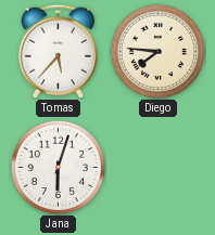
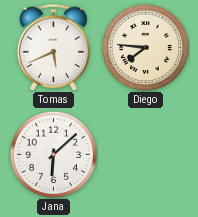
Tomas: 5:37 -> 5:41
Jana: 6:03 -> 6:08
